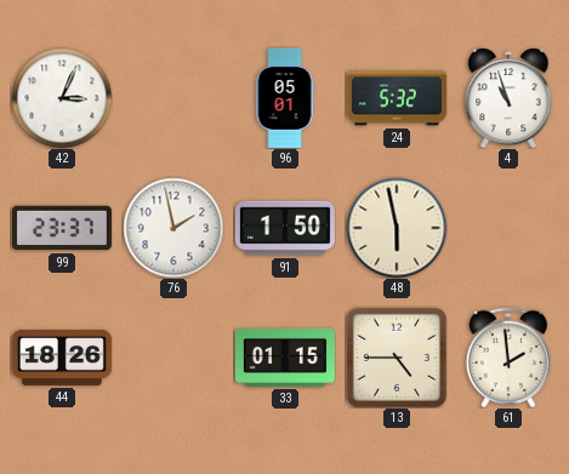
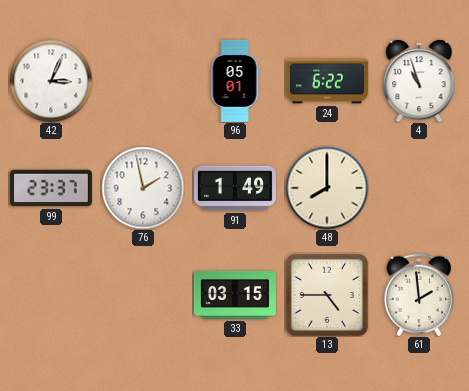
24: 5:32 -> 6:22
91: 1:50 -> 1:49
48: 5:58 -> 8:00
44: 18:26 -> none
33: 01:15 -> 03:15
